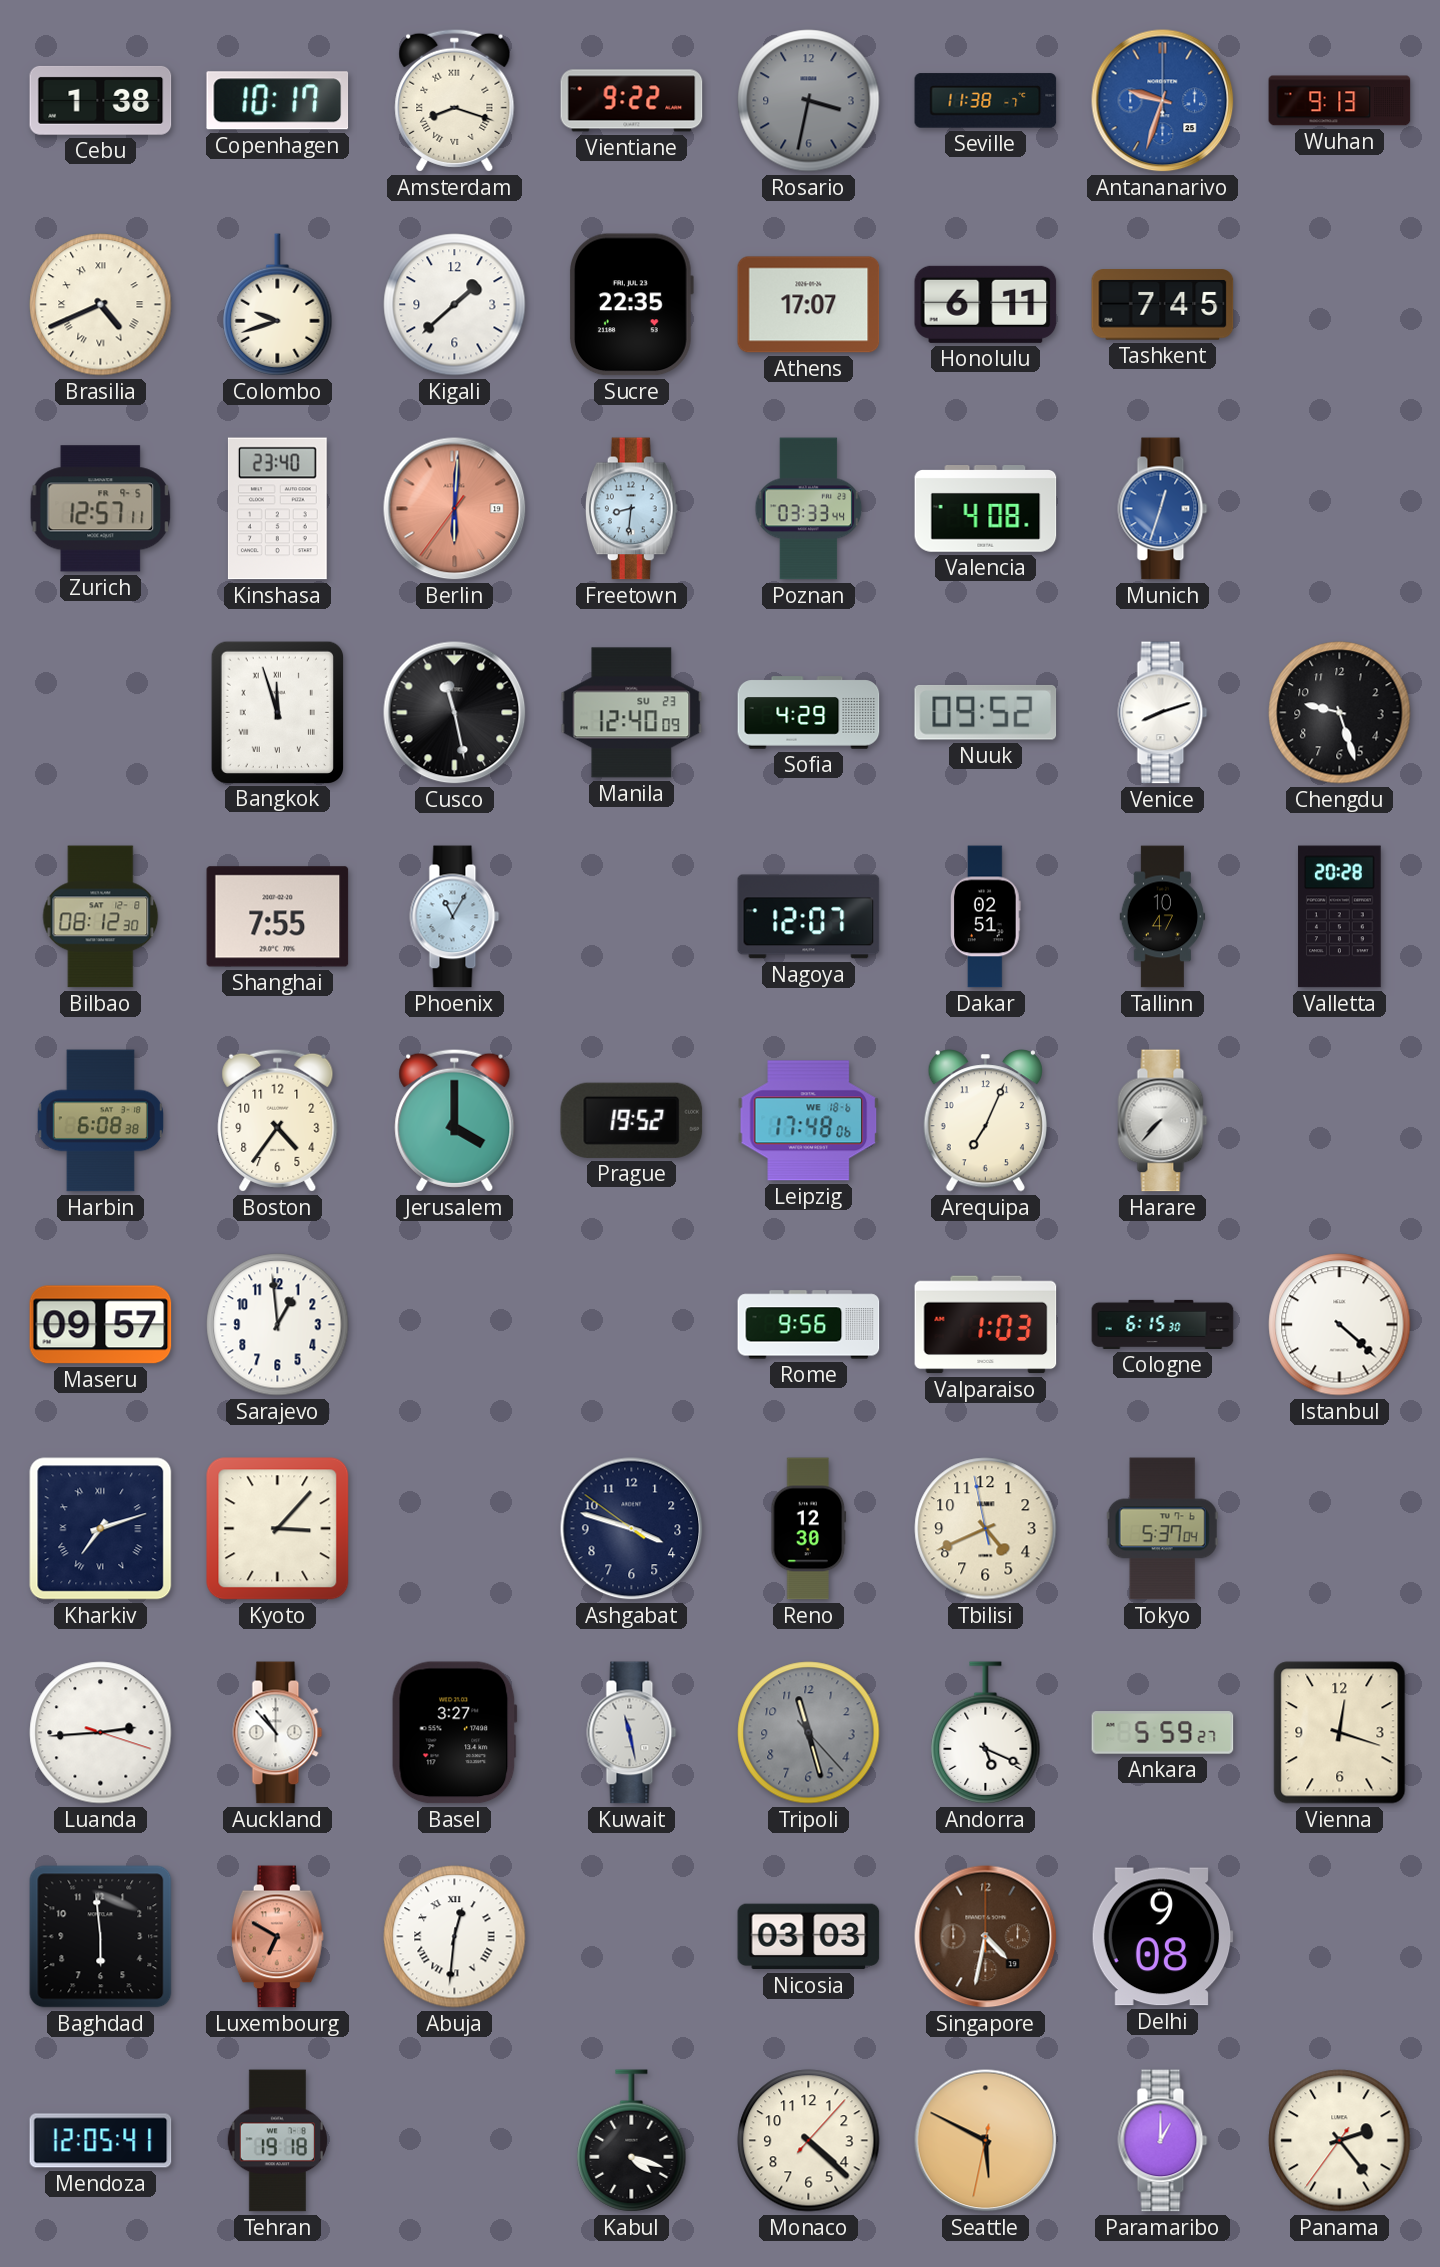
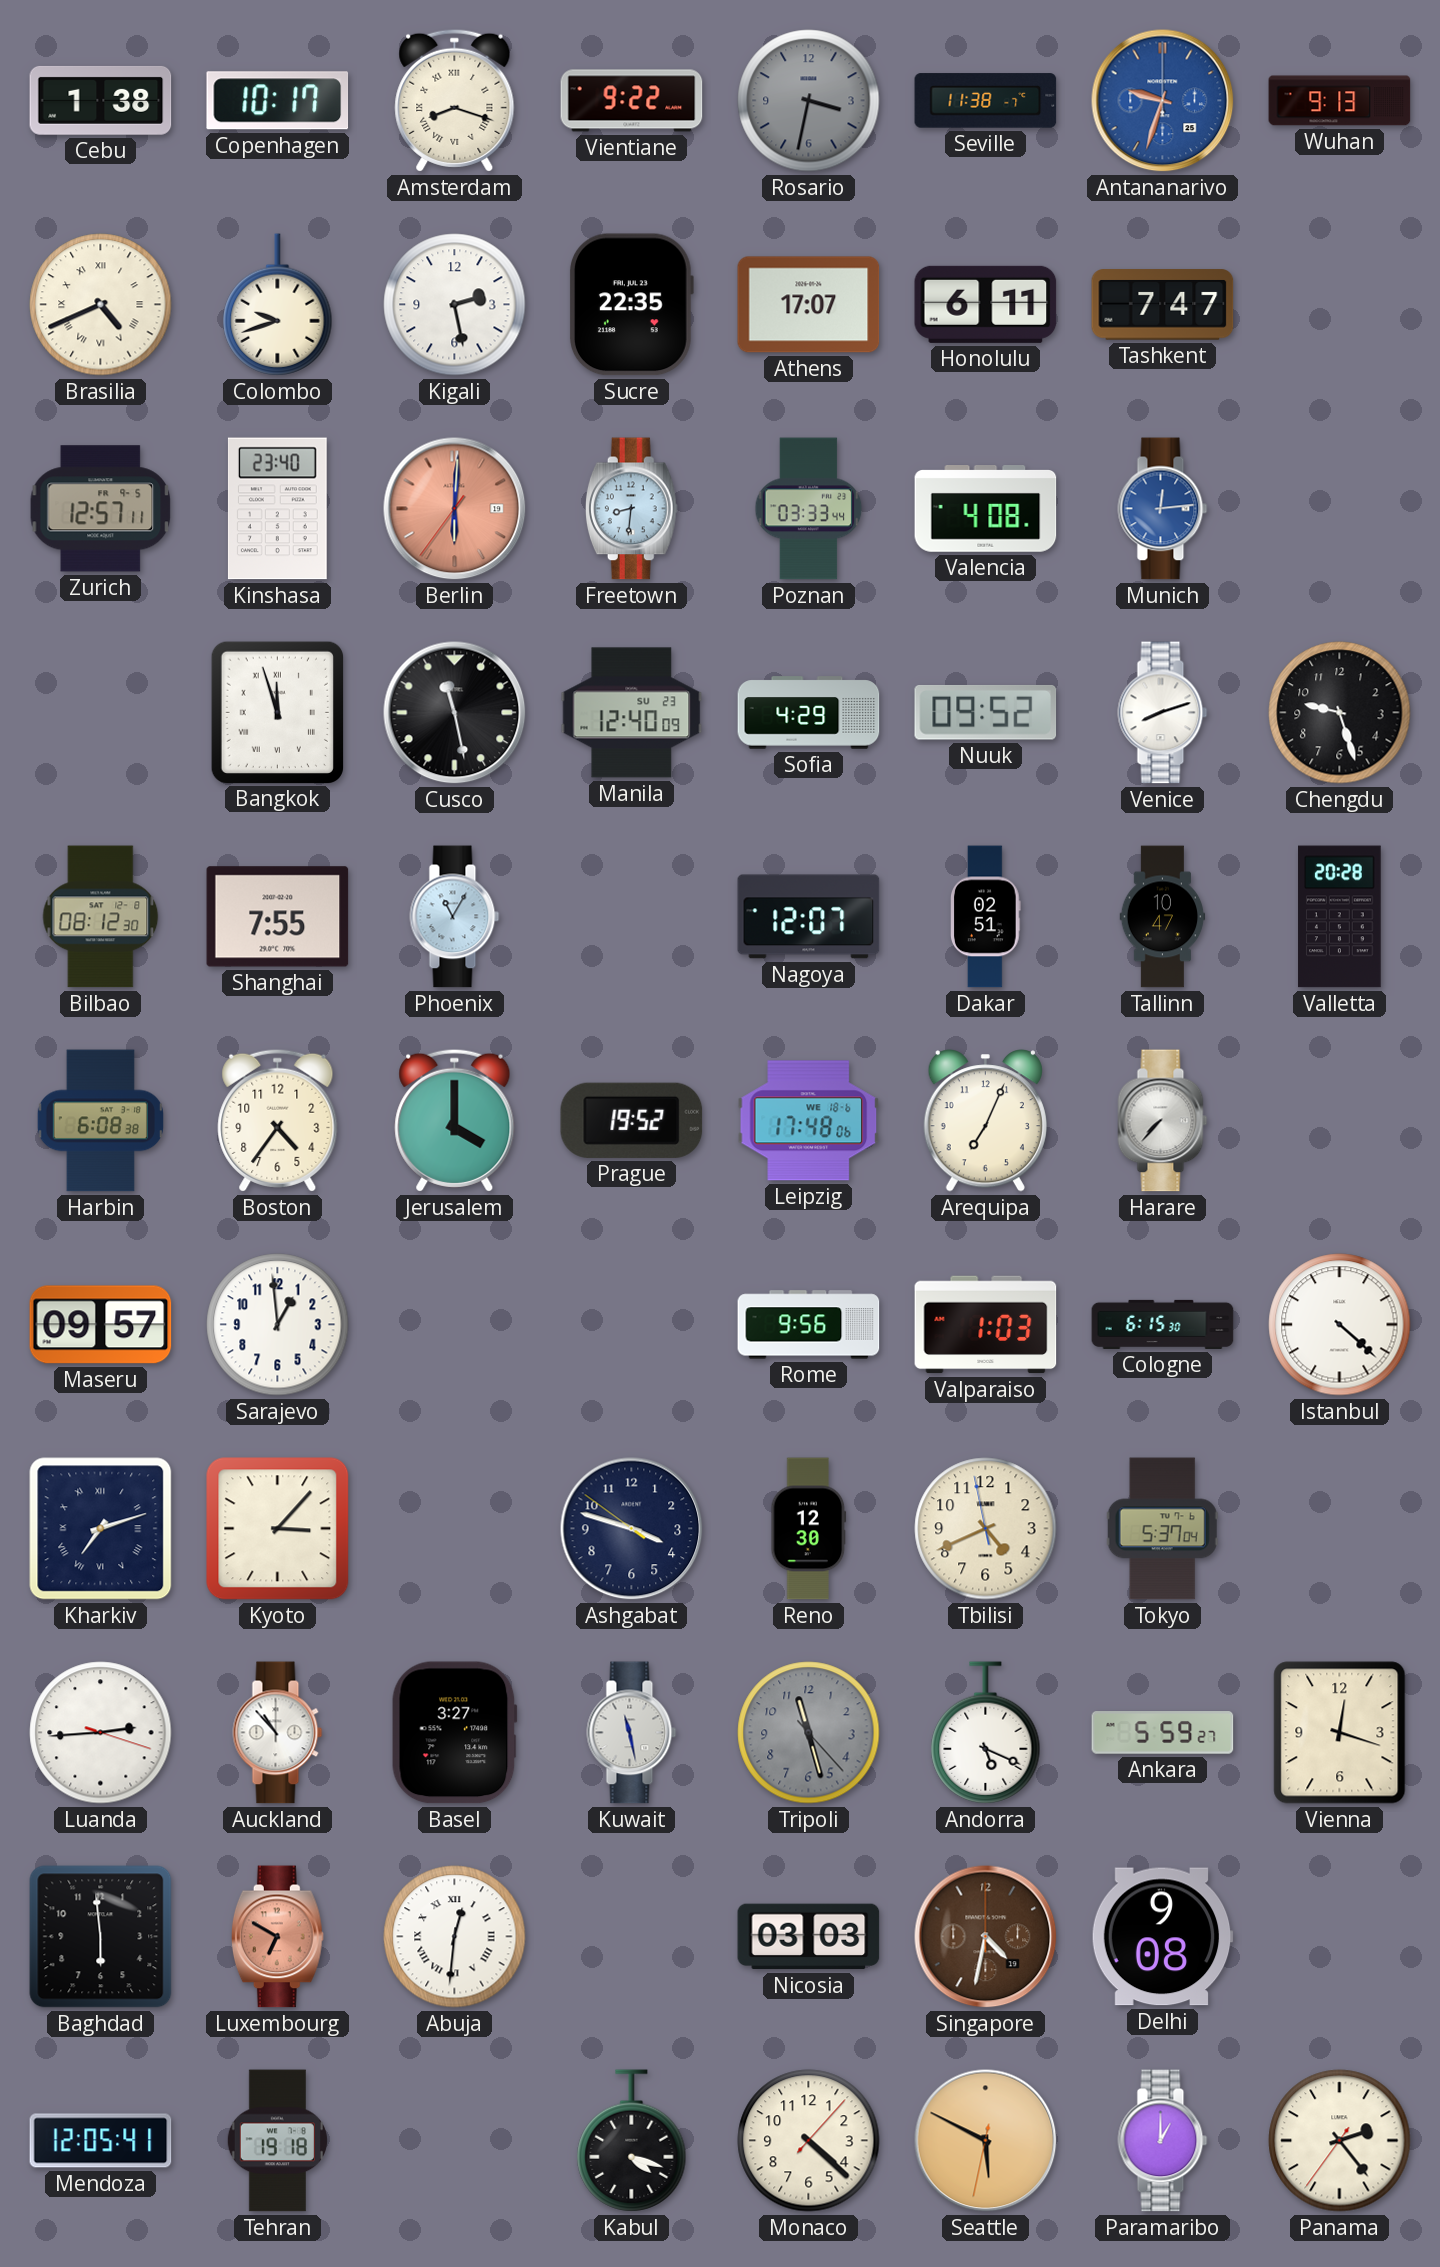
Kigali: 1:38 -> 2:28
Tashkent: 7:45 -> 7:47
Munich: 12:33 -> 12:14
